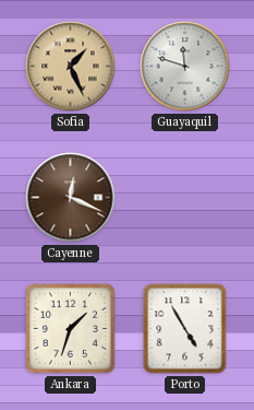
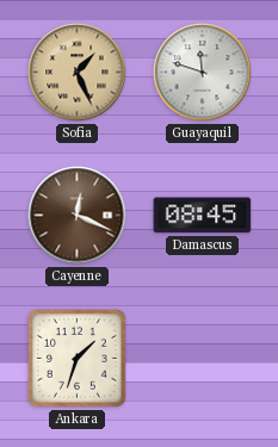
Damascus: none -> 08:45
Porto: 4:55 -> none
